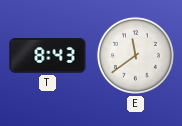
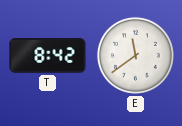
T: 8:43 -> 8:42
